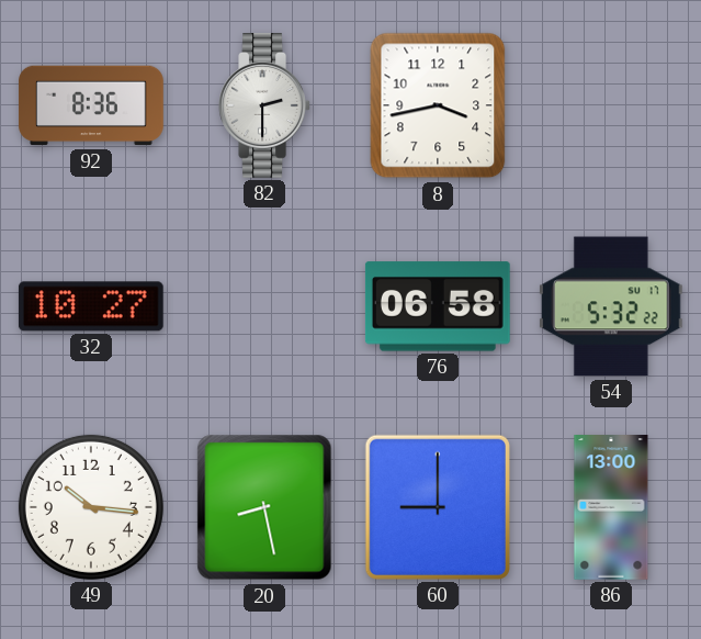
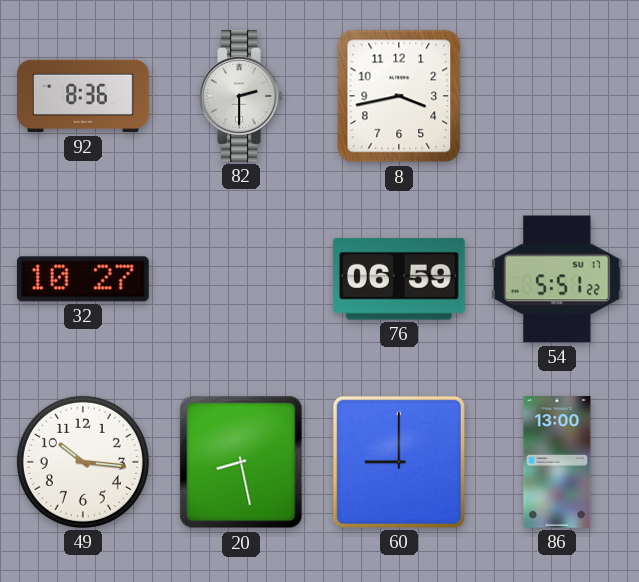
76: 06:58 -> 06:59
54: 5:32 -> 5:51
